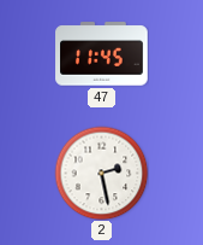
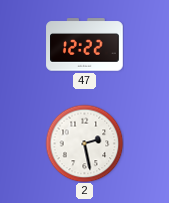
47: 11:45 -> 12:22
